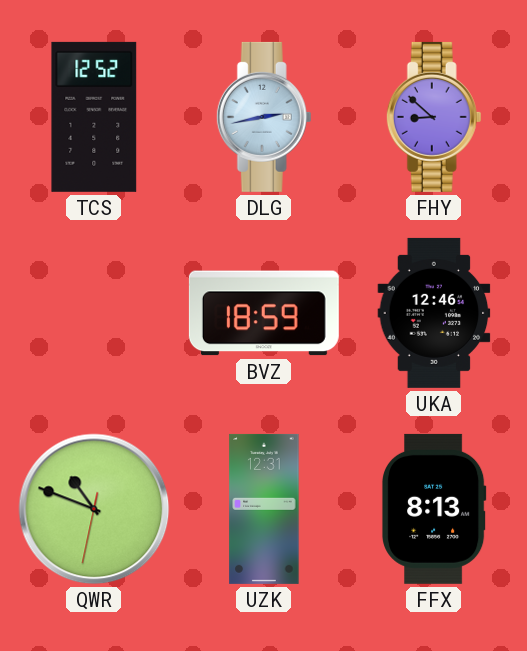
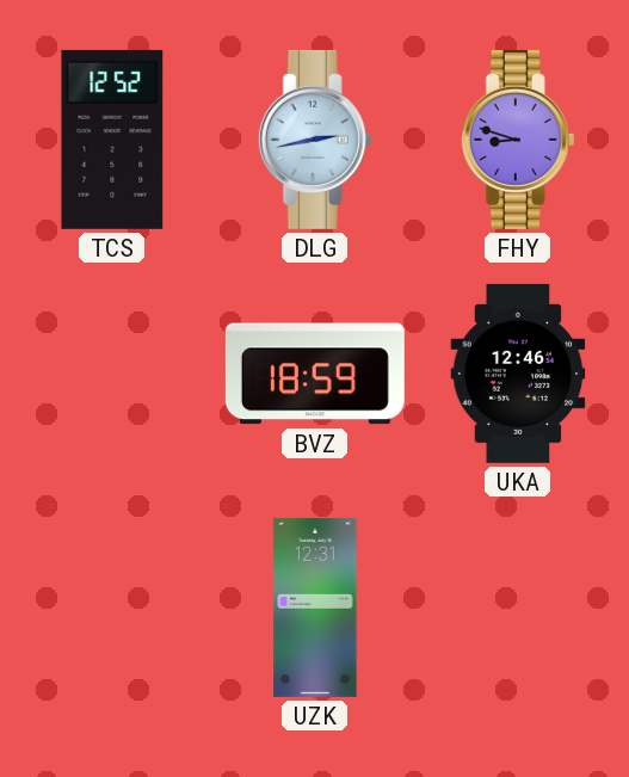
FHY: 8:52 -> 8:48
QWR: 10:48 -> none
FFX: 8:13 -> none
